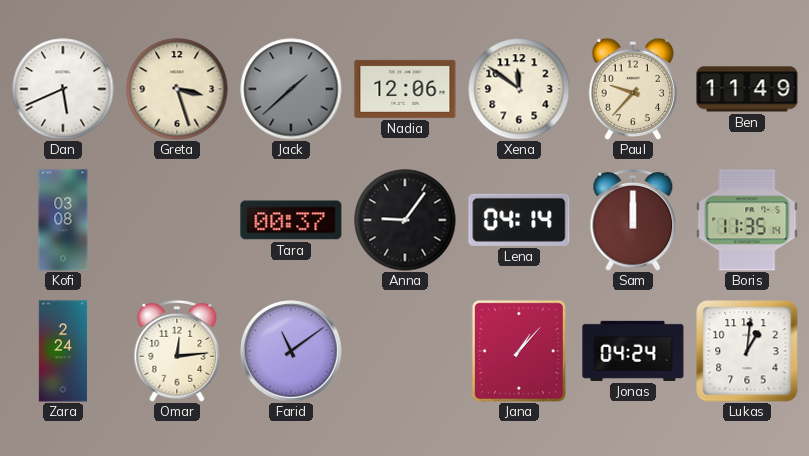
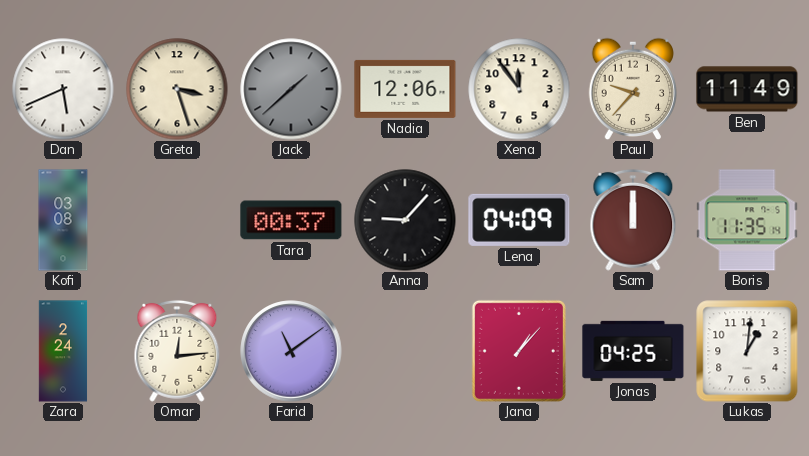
Xena: 11:51 -> 11:54
Anna: 9:06 -> 9:07
Lena: 04:14 -> 04:09
Jonas: 04:24 -> 04:25
